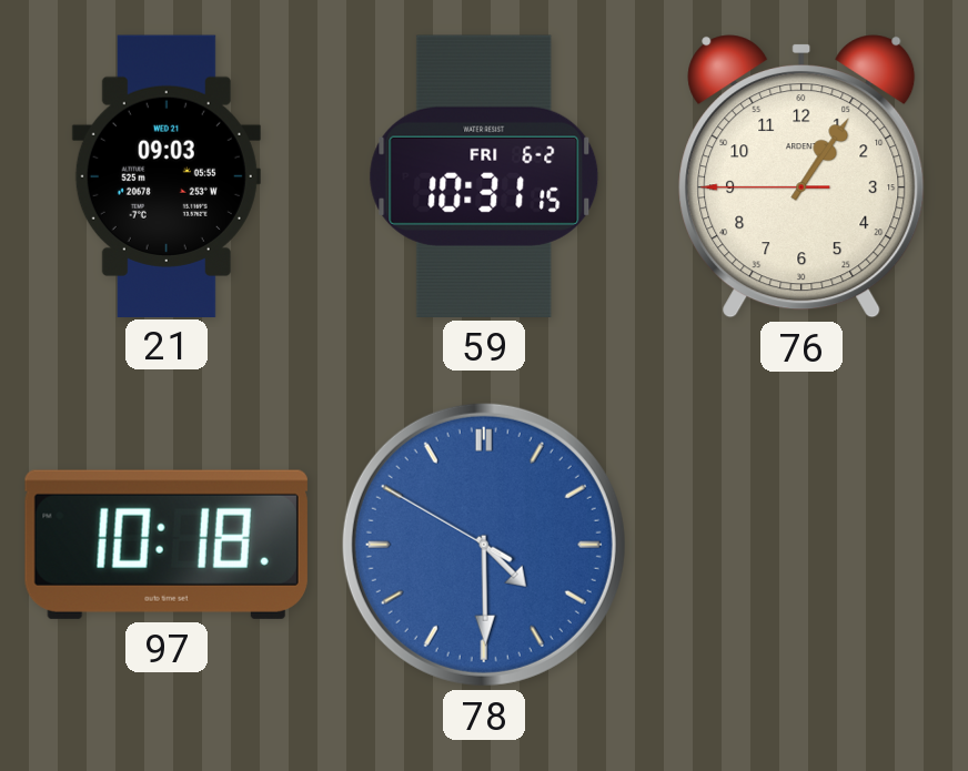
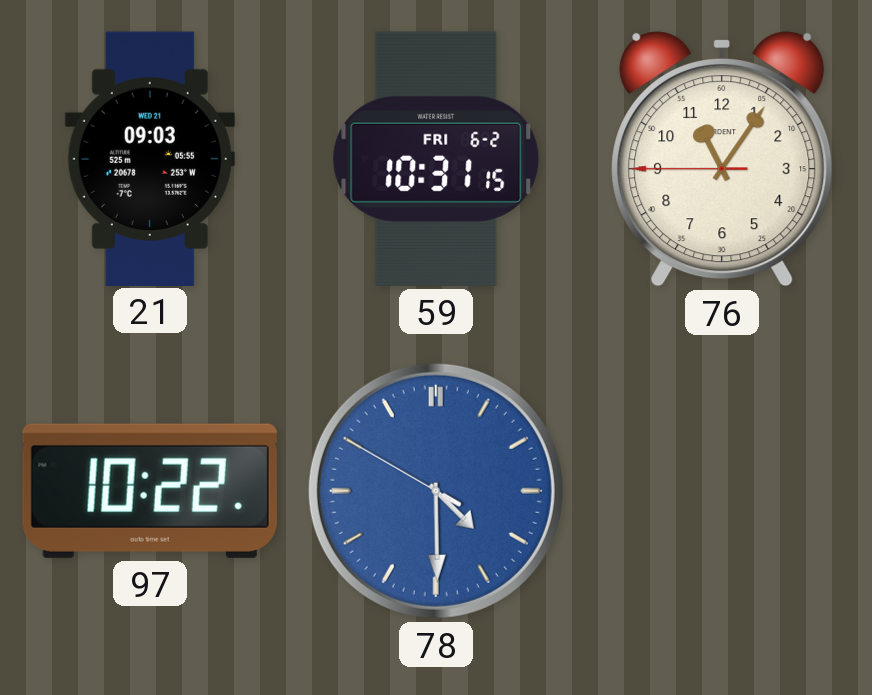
76: 1:05 -> 11:05
97: 10:18 -> 10:22
